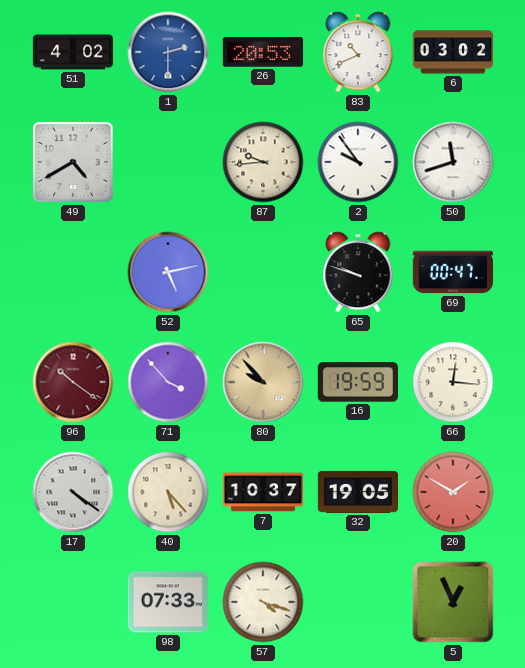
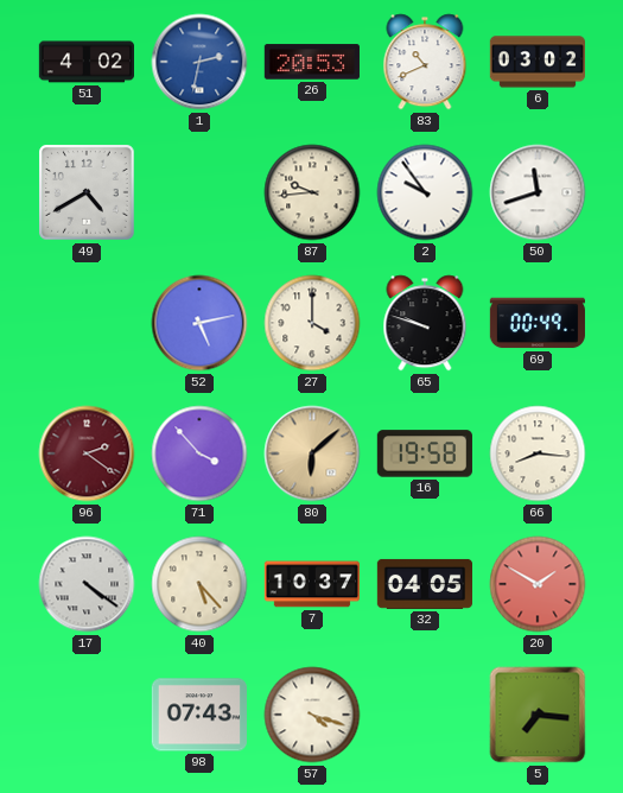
1: 2:30 -> 2:32
27: none -> 4:00
69: 00:47 -> 00:49
96: 10:21 -> 2:21
80: 9:53 -> 6:08
16: 19:59 -> 19:58
66: 12:16 -> 8:16
32: 19:05 -> 04:05
98: 07:33 -> 07:43
5: 12:56 -> 7:16
